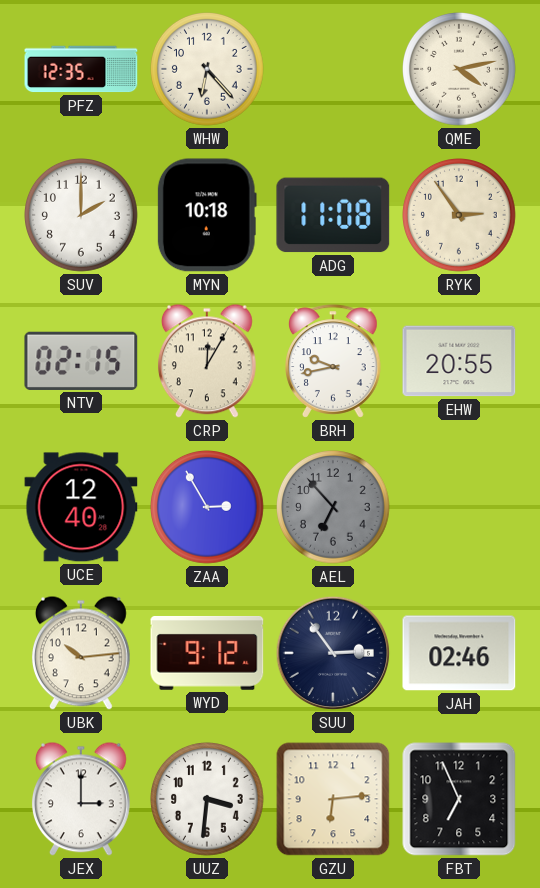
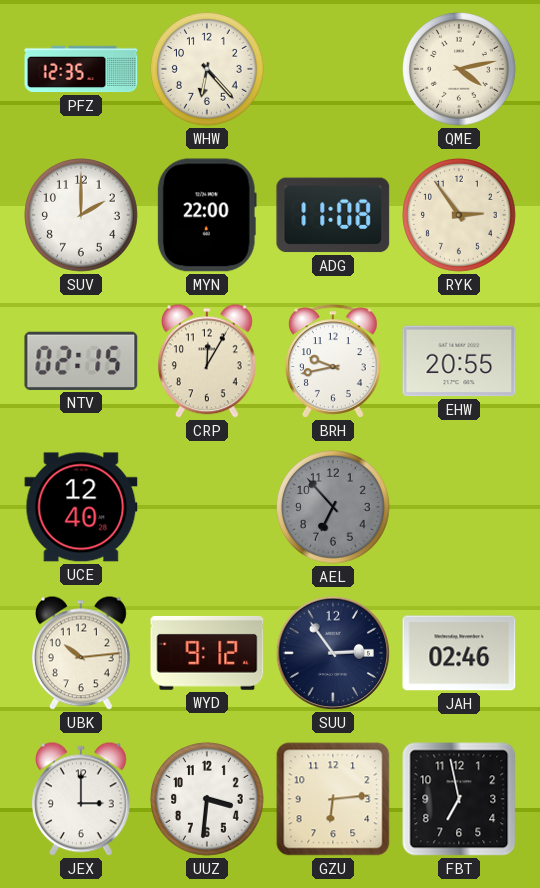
MYN: 10:18 -> 22:00
ZAA: 2:55 -> none
FBT: 6:56 -> 6:58
